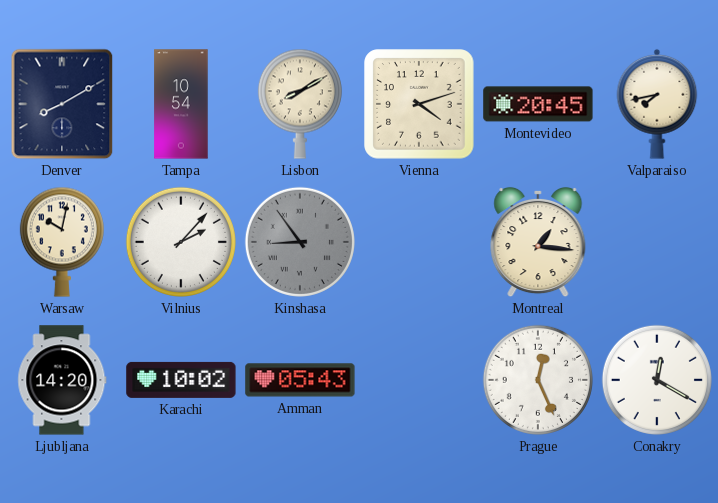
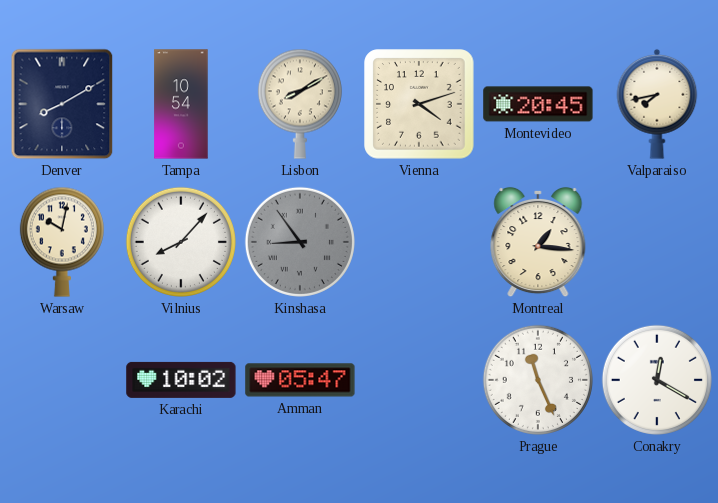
Vilnius: 2:07 -> 8:07
Ljubljana: 14:20 -> none
Amman: 05:43 -> 05:47
Prague: 12:26 -> 11:26
